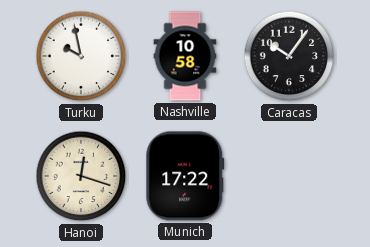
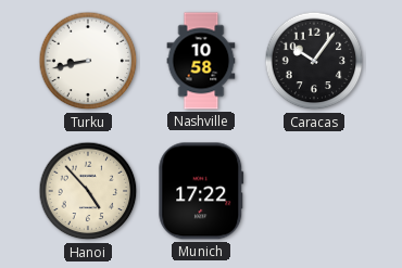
Turku: 9:58 -> 8:43
Hanoi: 12:18 -> 4:53
